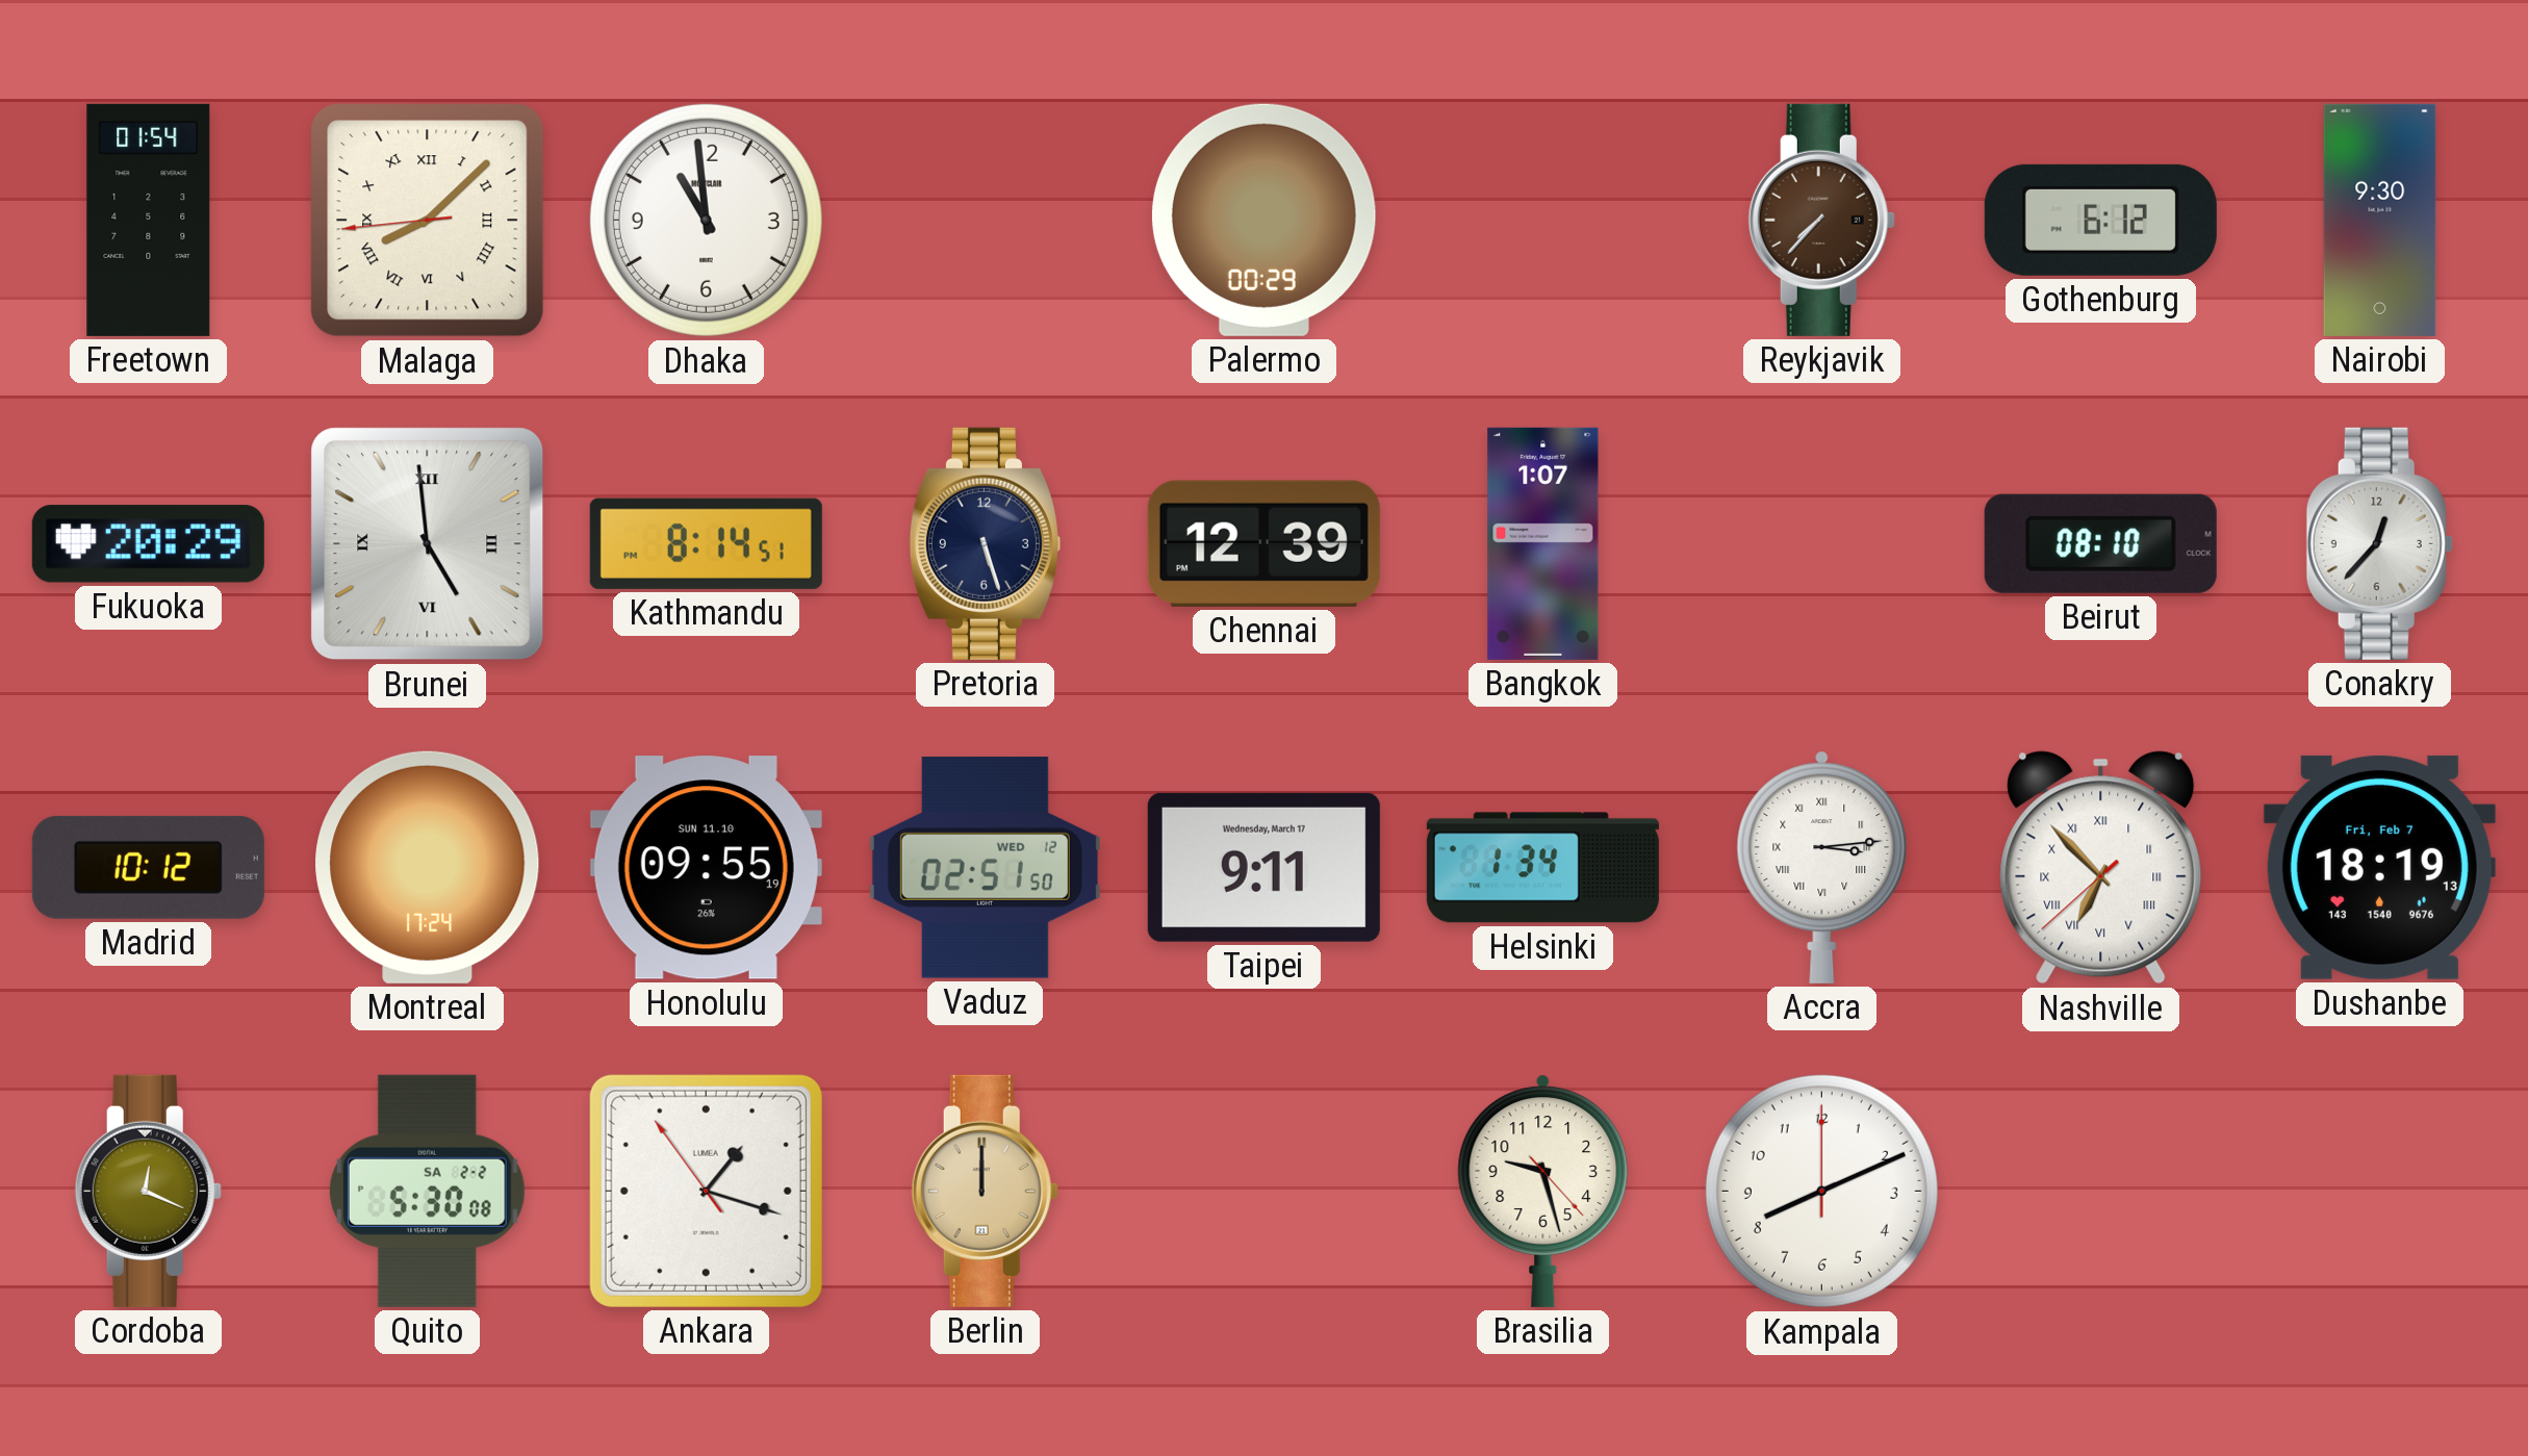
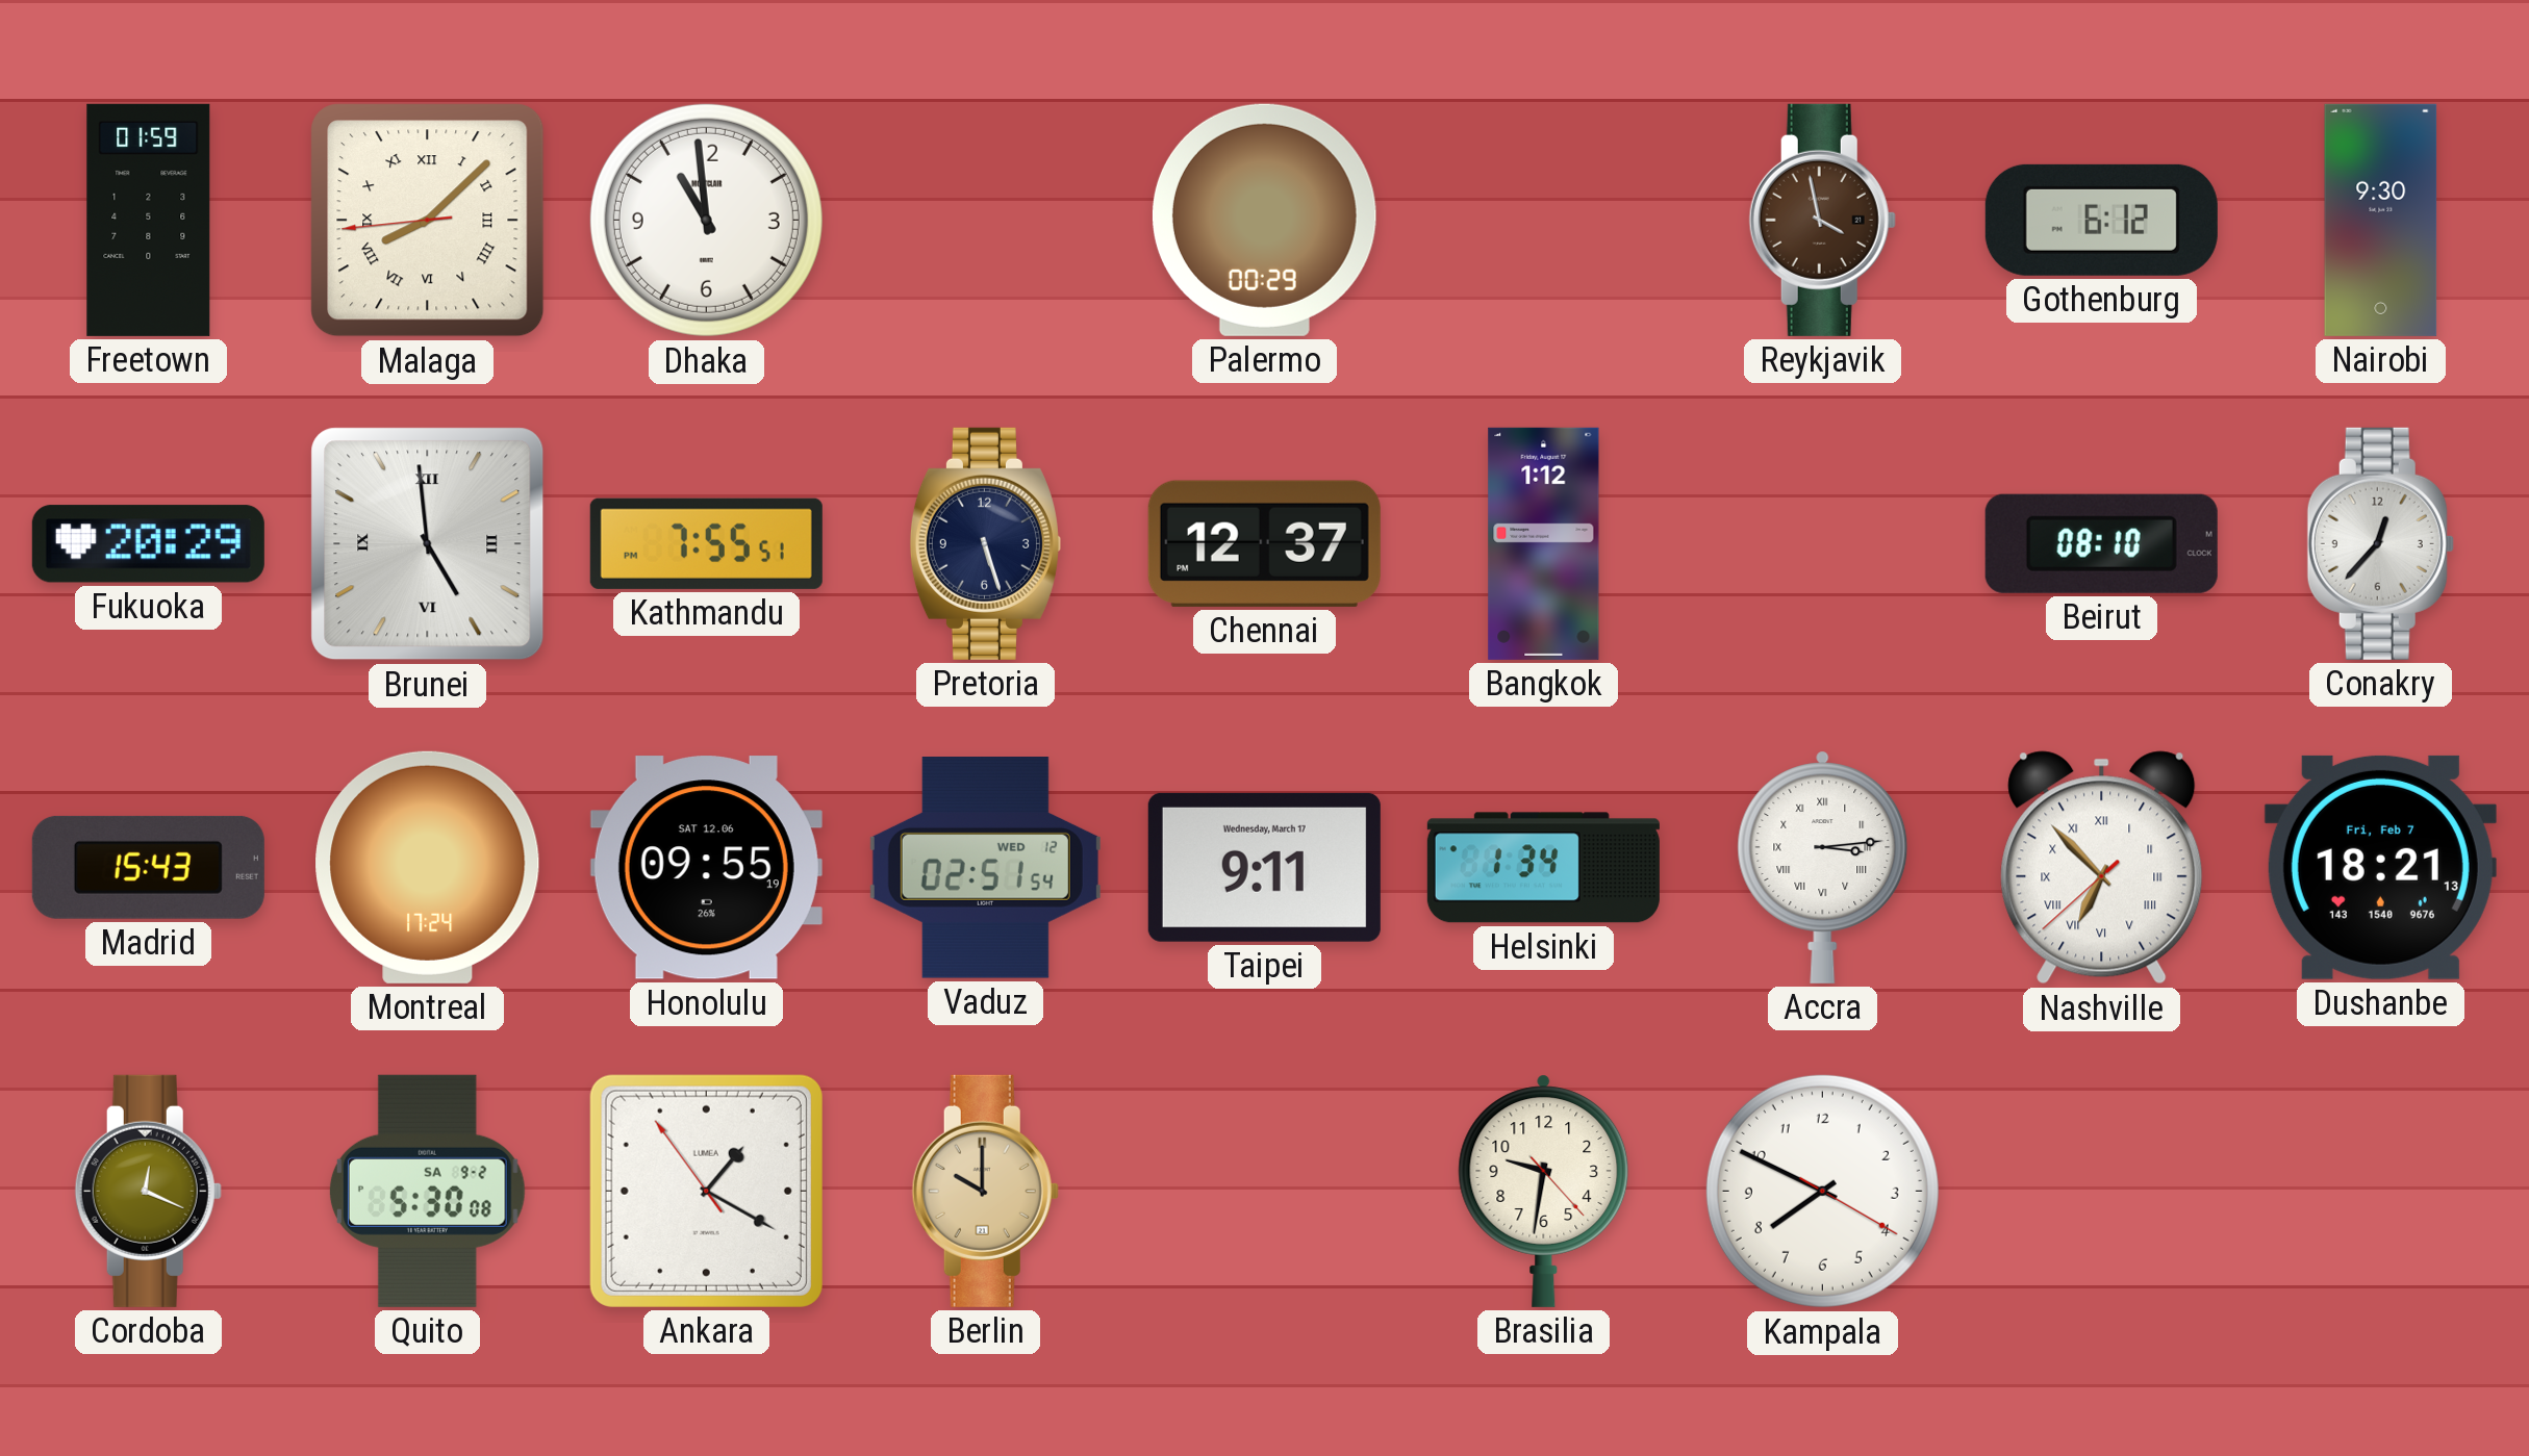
Freetown: 01:54 -> 01:59
Reykjavik: 7:37 -> 3:58
Kathmandu: 8:14 -> 7:55
Chennai: 12:39 -> 12:37
Bangkok: 1:07 -> 1:12
Madrid: 10:12 -> 15:43
Honolulu date: SUN 11.10 -> SAT 12.06
Vaduz: 02:51:50 -> 02:51:54
Dushanbe: 18:19 -> 18:21
Quito date: SA 2-2 -> SA 9-2
Ankara: 1:17 -> 1:19
Berlin: 12:00 -> 10:00
Brasilia: 9:27 -> 9:31
Kampala: 8:11 -> 7:49
